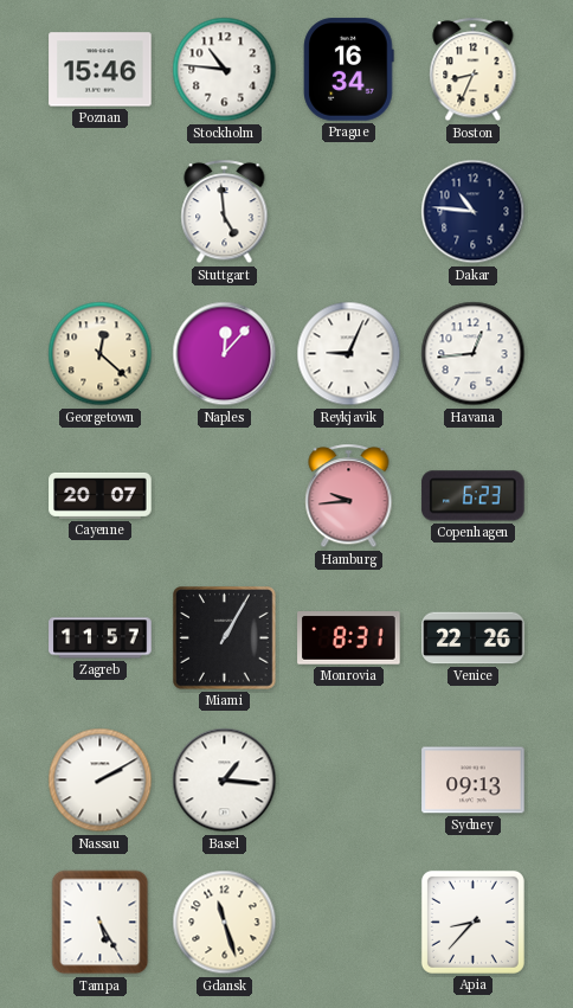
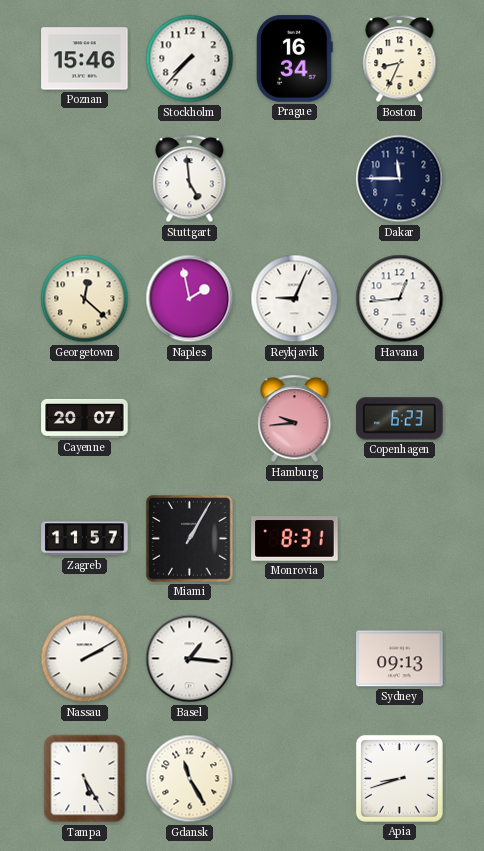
Stockholm: 10:46 -> 7:37
Dakar: 10:46 -> 11:45
Naples: 12:07 -> 1:58
Venice: 22:26 -> none
Gdansk: 11:27 -> 11:25
Apia: 8:37 -> 8:42
